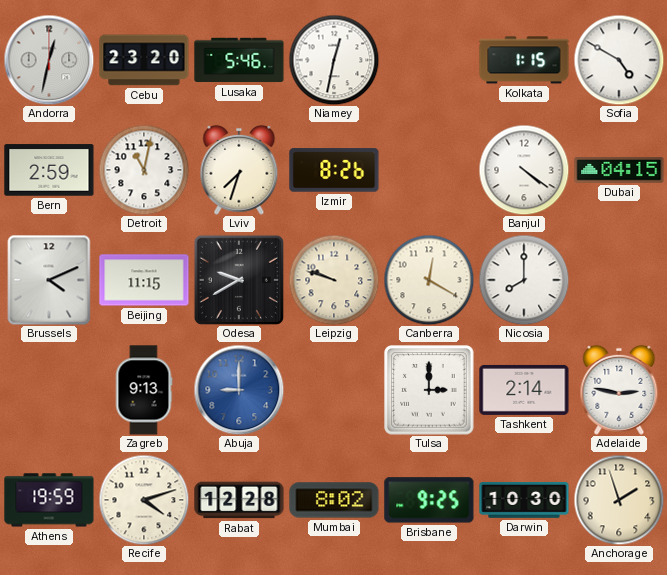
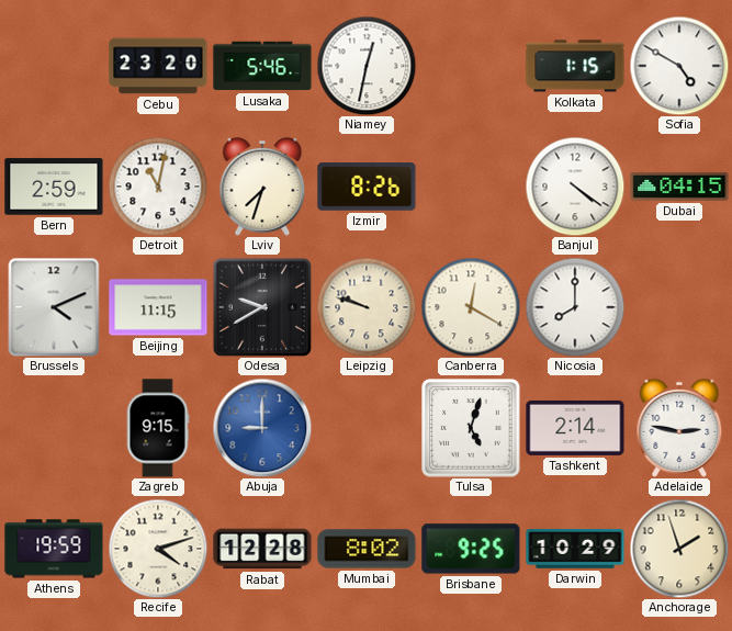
Andorra: 12:32 -> none
Zagreb: 9:13 -> 9:15
Tulsa: 3:00 -> 5:03
Darwin: 10:30 -> 10:29
